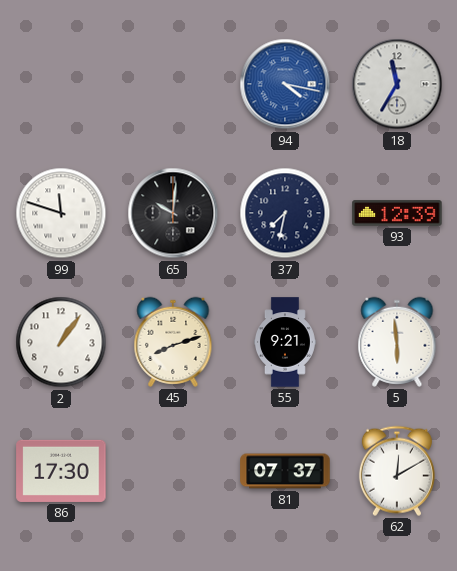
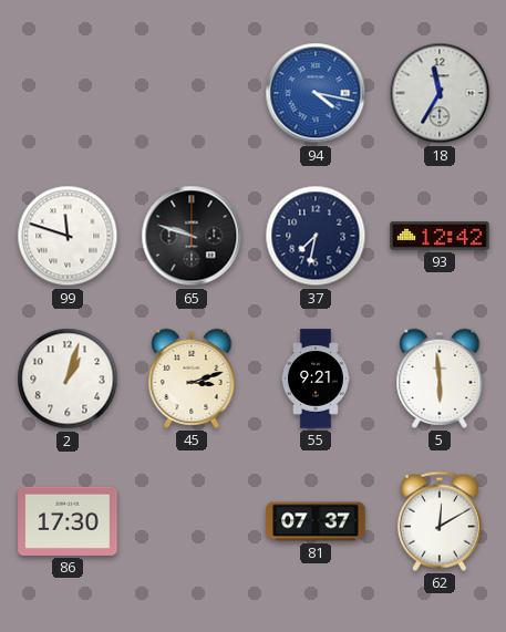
65: 10:01 -> 9:48
93: 12:39 -> 12:42
2: 1:06 -> 1:03
45: 8:12 -> 3:12
